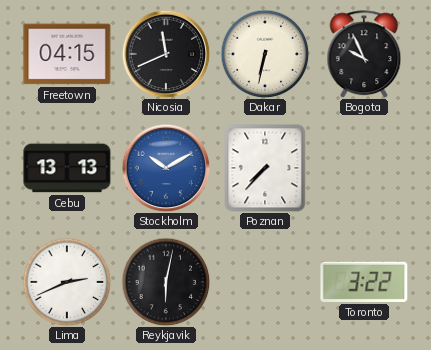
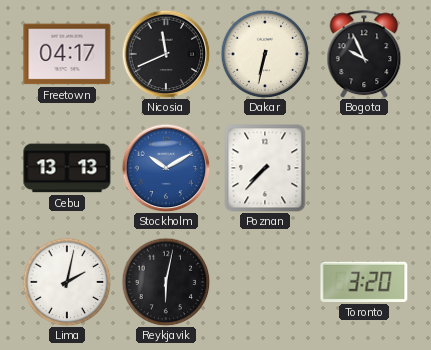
Freetown: 04:15 -> 04:17
Lima: 2:41 -> 2:02
Toronto: 3:22 -> 3:20
